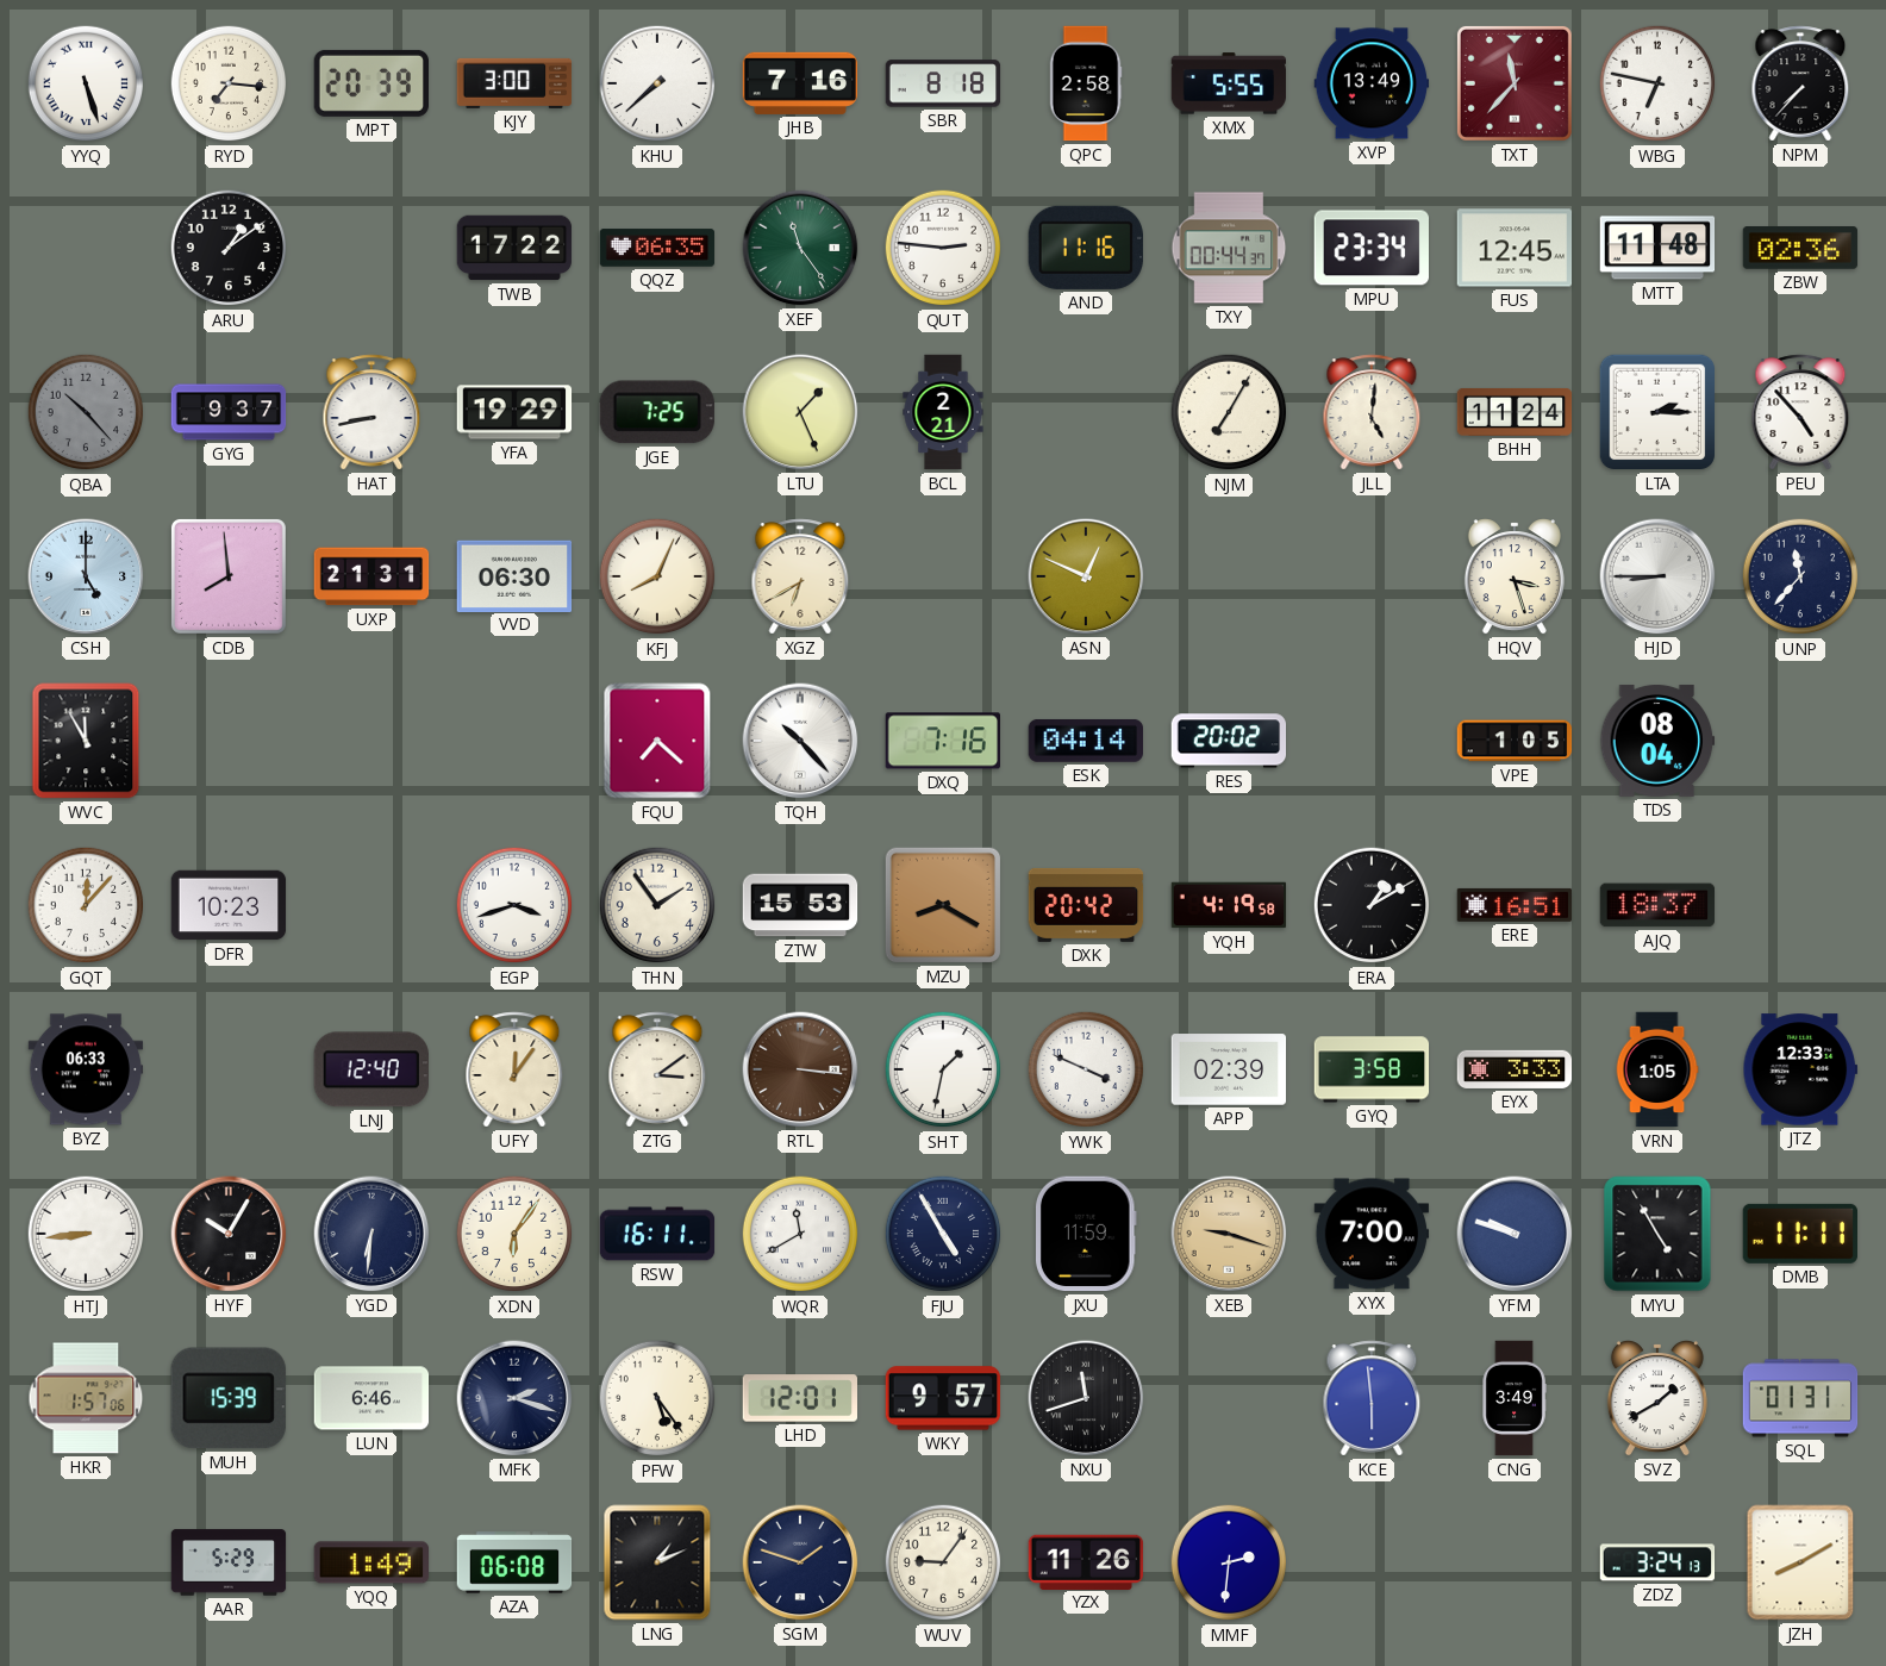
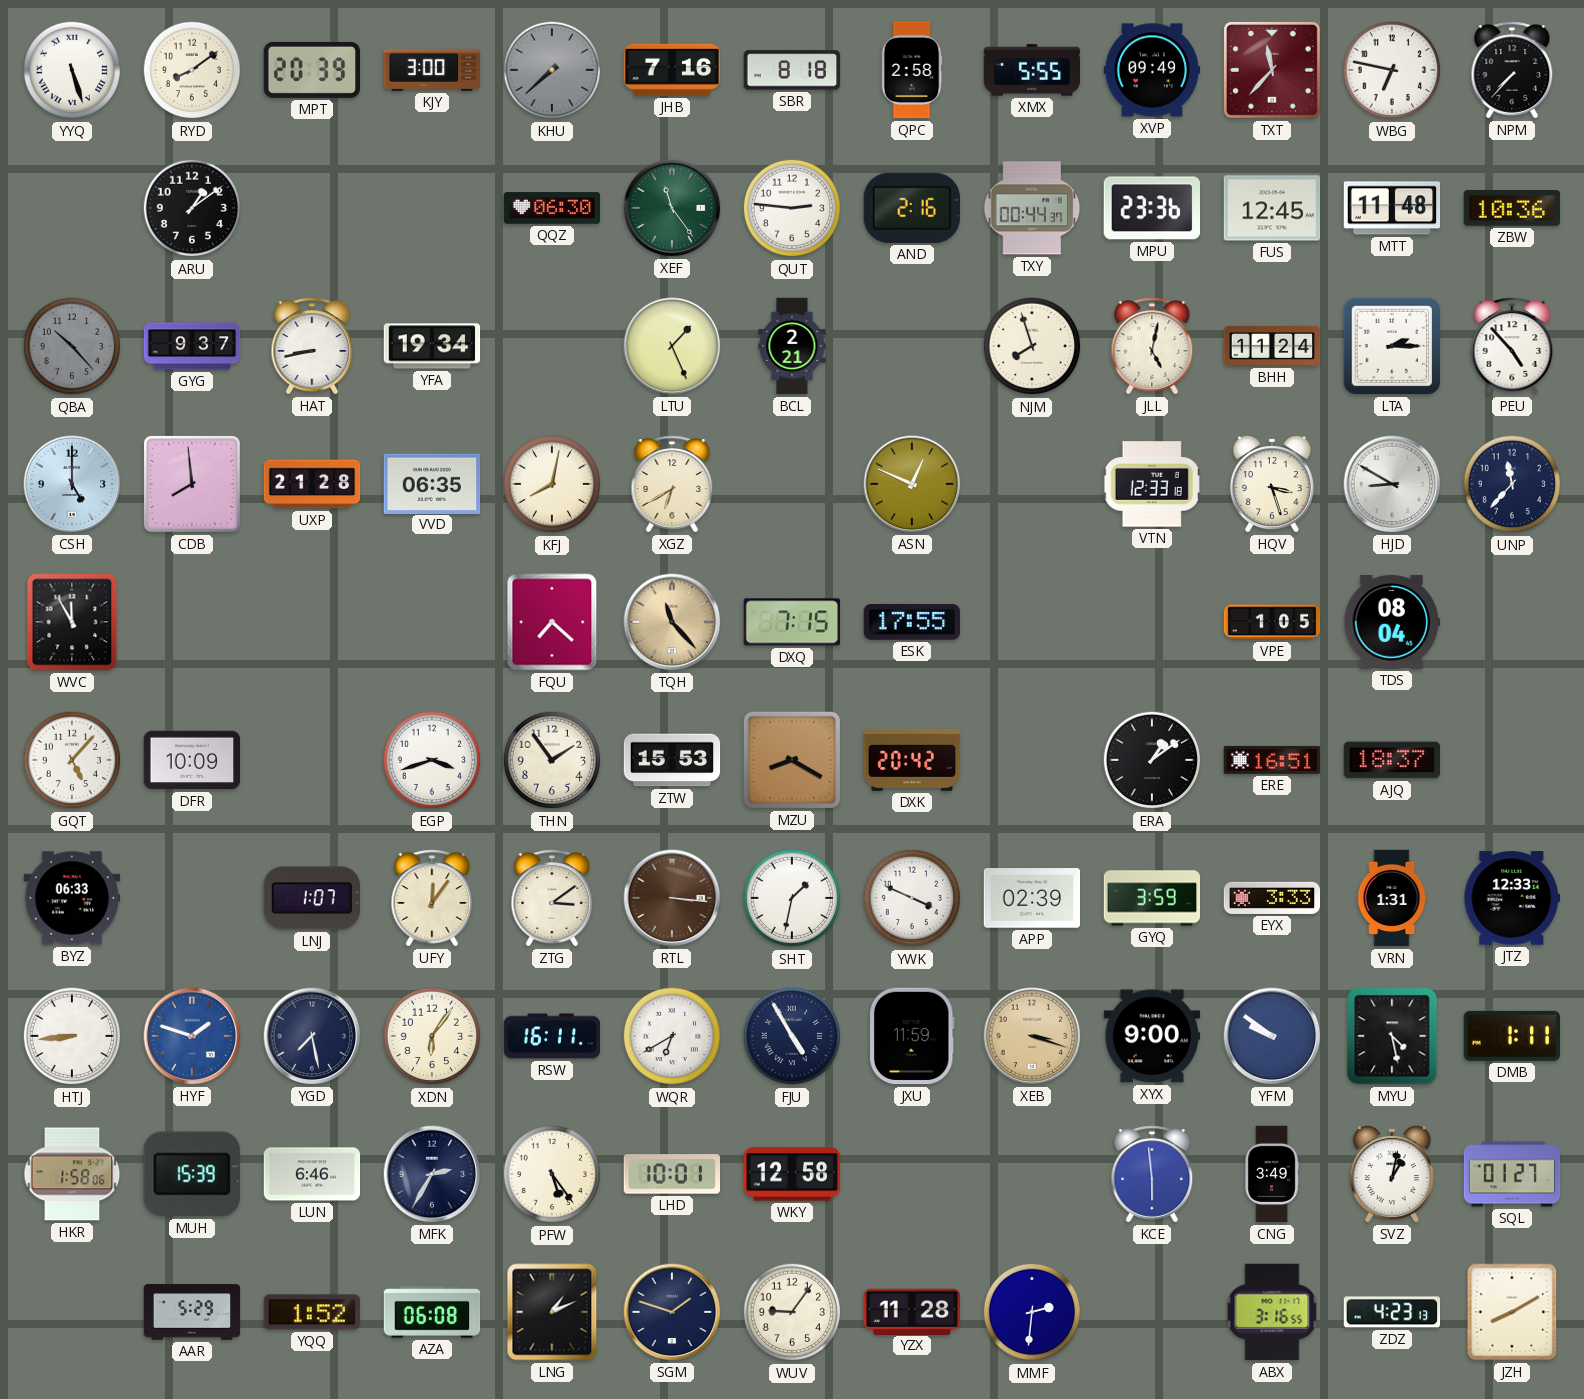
RYD: 7:16 -> 8:09
KHU dial: white -> grey
XVP: 13:49 -> 09:49
TWB: 17:22 -> none
QQZ: 06:35 -> 06:30
AND: 11:16 -> 2:16
MPU: 23:34 -> 23:36
ZBW: 02:36 -> 10:36
YFA: 19:29 -> 19:34
JGE: 7:25 -> none
NJM: 7:05 -> 7:57
JLL: 5:01 -> 5:02
UXP: 21:31 -> 21:28
VVD: 06:30 -> 06:35
KFJ: 8:04 -> 8:02
VTN: none -> 12:33
HJD: 8:45 -> 8:50
TQH: 10:23 -> 11:23
TQH dial: white -> champagne
DXQ: 7:16 -> 7:15
ESK: 04:14 -> 17:55
RES: 20:02 -> none
GQT: 12:07 -> 5:07
DFR: 10:23 -> 10:09
YQH: 4:19 -> none
ERA: 1:10 -> 1:09
LNJ: 12:40 -> 1:07
GYQ: 3:58 -> 3:59
VRN: 1:05 -> 1:31
HYF: 10:05 -> 1:48
HYF dial: black -> blue
YGD: 6:31 -> 7:28
WQR: 11:40 -> 6:40
XEB: 9:18 -> 3:18
XYX: 7:00 -> 9:00
YFM: 9:48 -> 9:51
MYU: 4:55 -> 4:28
DMB: 11:11 -> 1:11
HKR: 1:57 -> 1:58
MFK: 2:18 -> 2:35
LHD: 12:01 -> 10:01
WKY: 9:57 -> 12:58
NXU: 11:42 -> none
SVZ: 1:40 -> 1:02
SQL: 01:31 -> 01:27
YQQ: 1:49 -> 1:52
YZX: 11:26 -> 11:28
ABX: none -> 3:16
ZDZ: 3:24 -> 4:23
